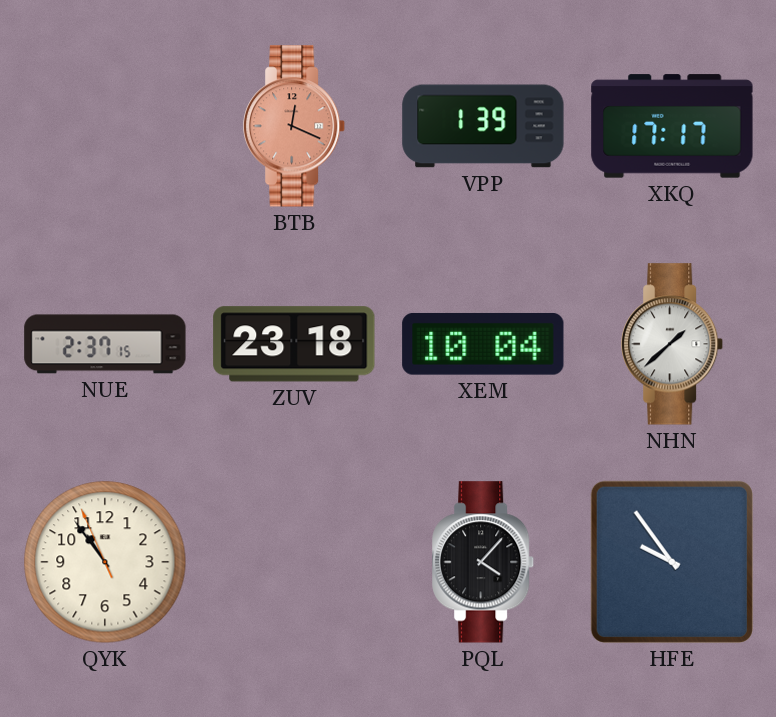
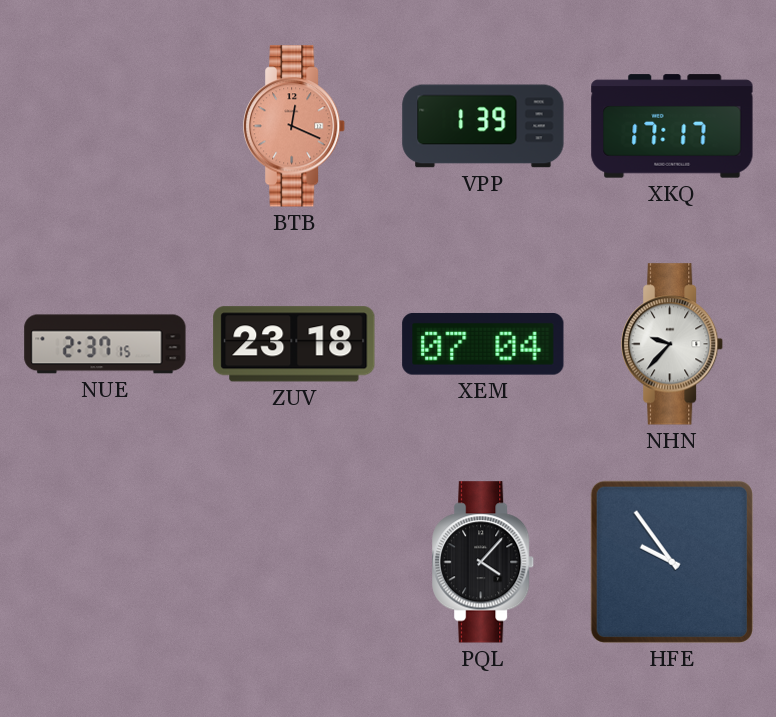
XEM: 10:04 -> 07:04
NHN: 1:38 -> 9:37
QYK: 10:53 -> none
